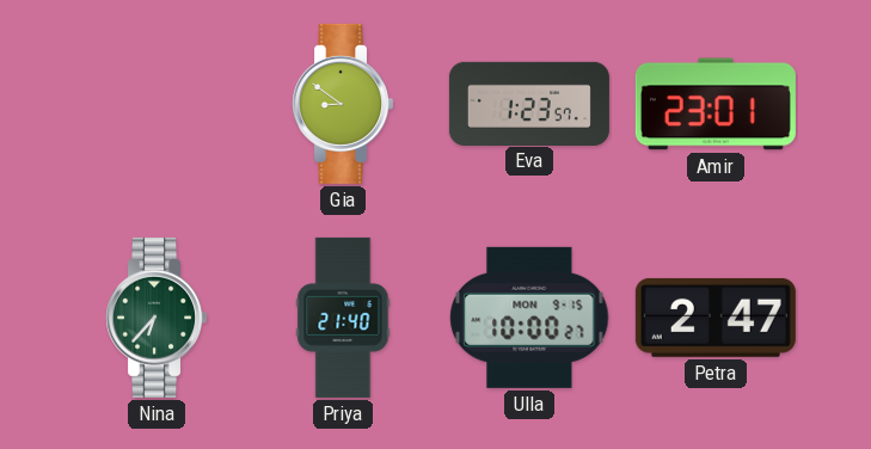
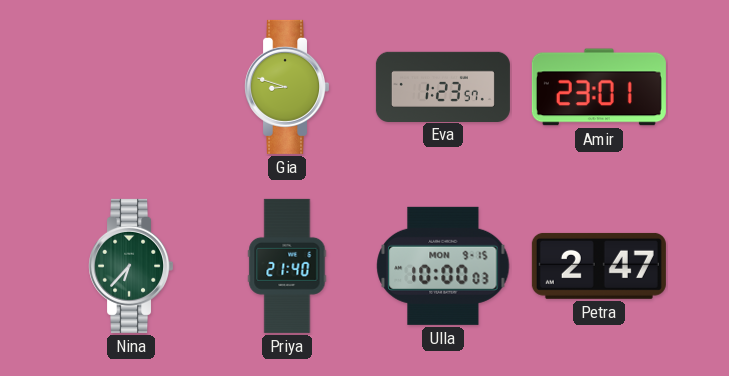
Gia: 8:51 -> 8:48
Ulla: 10:00:27 -> 10:00:03
